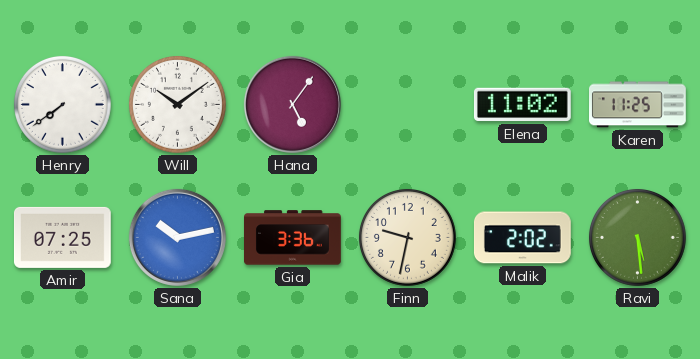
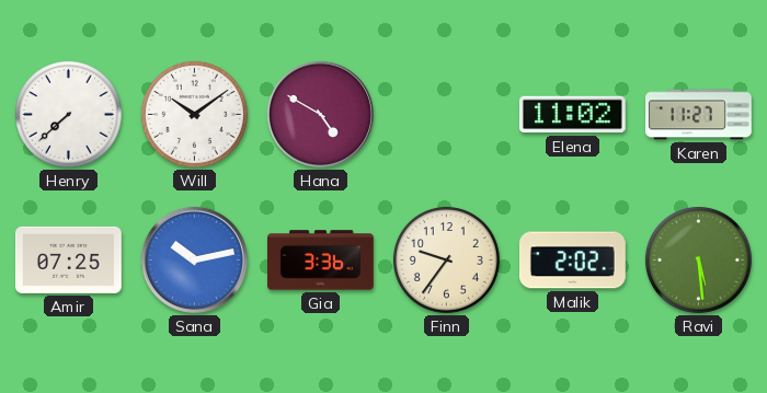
Henry: 7:39 -> 7:38
Hana: 5:06 -> 4:50
Karen: 11:25 -> 11:27
Finn: 9:32 -> 9:36
